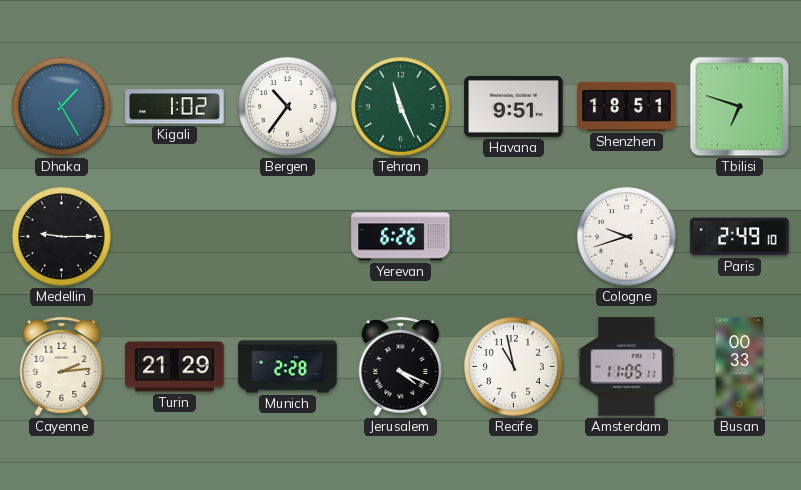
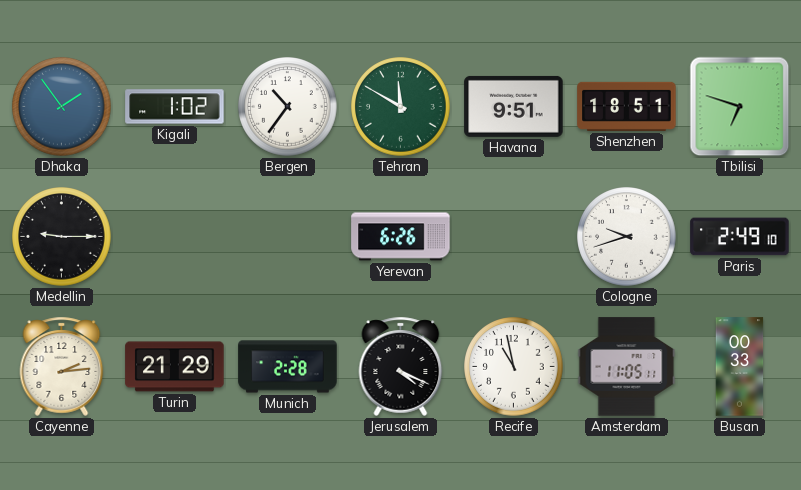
Dhaka: 1:25 -> 1:54
Tehran: 11:26 -> 11:50
